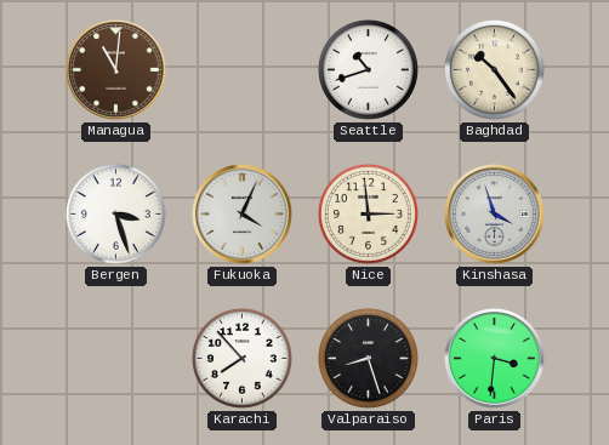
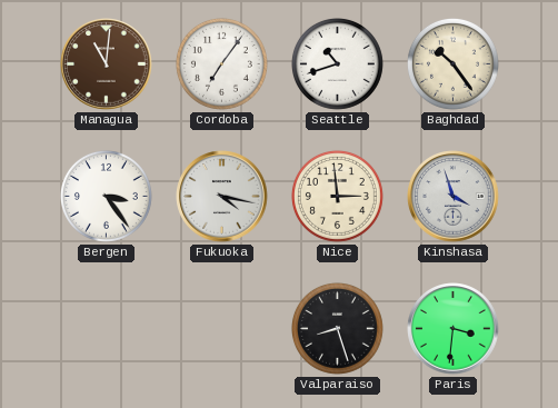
Cordoba: none -> 7:06
Bergen: 3:27 -> 3:24
Fukuoka: 4:04 -> 4:17
Karachi: 7:53 -> none
